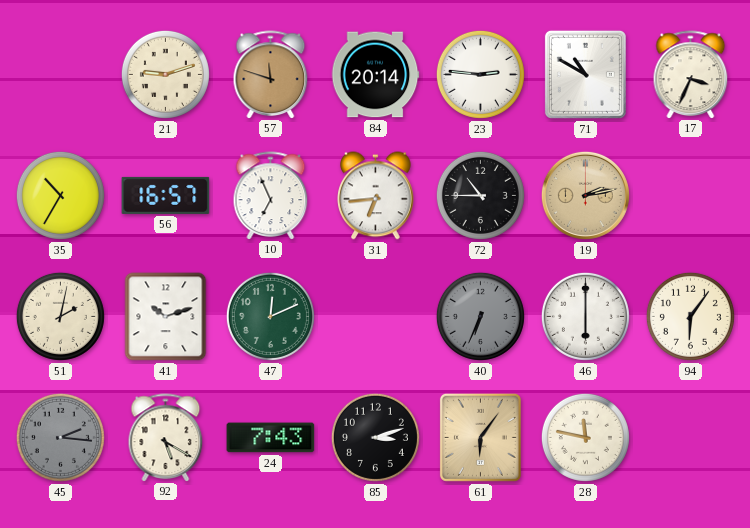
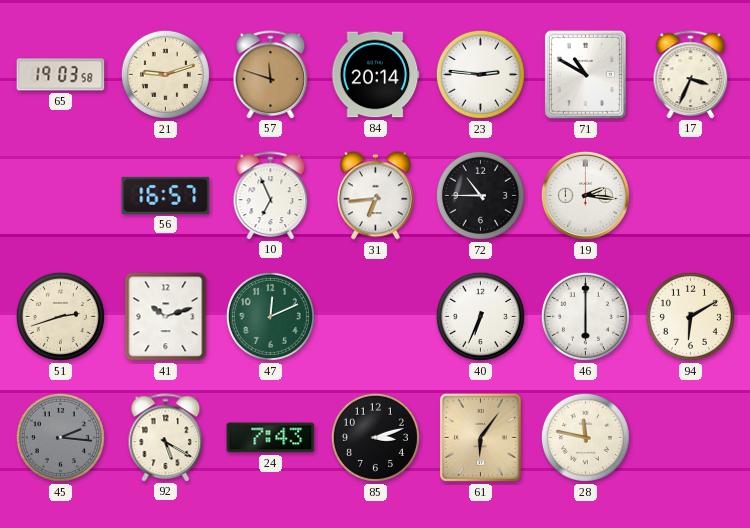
65: none -> 19:03
35: 10:35 -> none
19: 2:13 -> 2:16
19 dial: champagne -> white
51: 2:02 -> 2:42
40 dial: grey -> white
94: 6:06 -> 6:10
